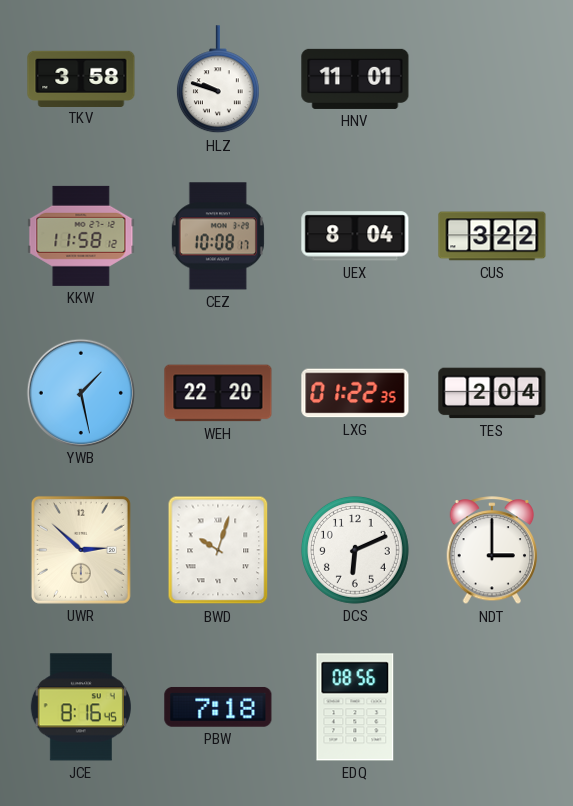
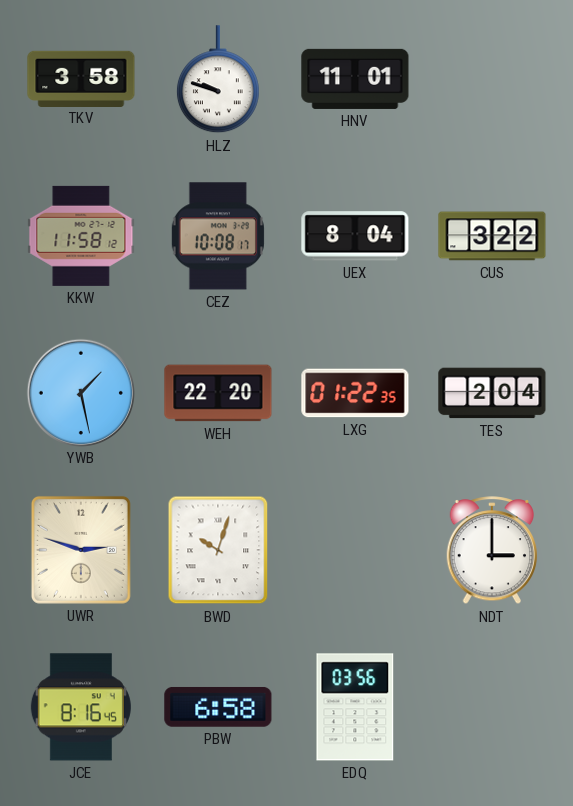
UWR: 2:52 -> 2:48
DCS: 6:11 -> none
PBW: 7:18 -> 6:58
EDQ: 08:56 -> 03:56
